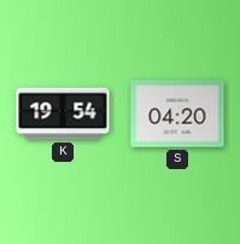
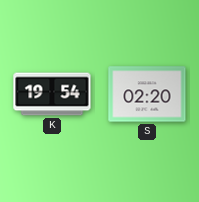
S: 04:20 -> 02:20
